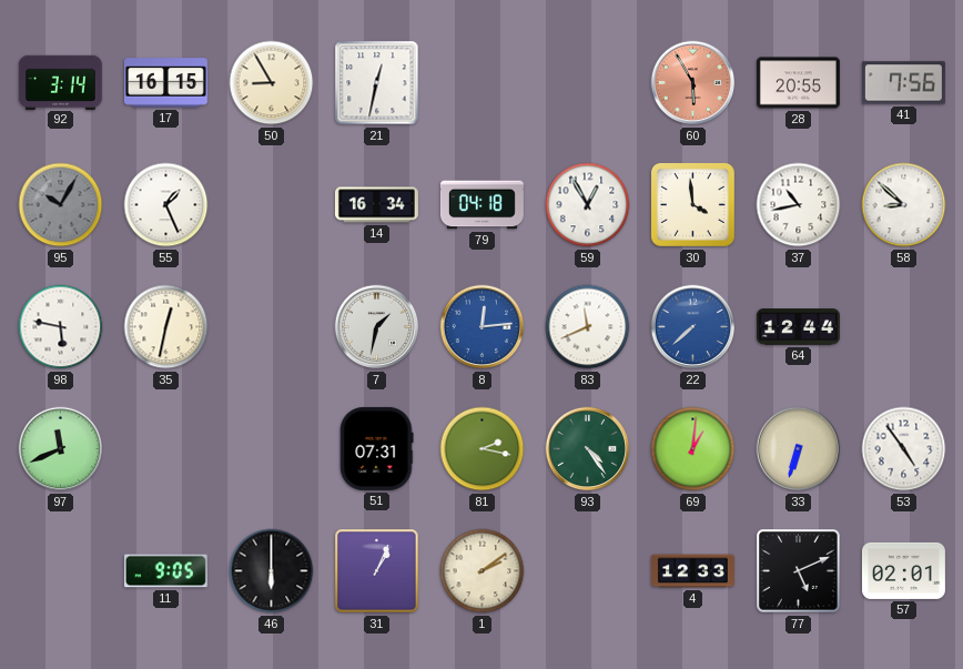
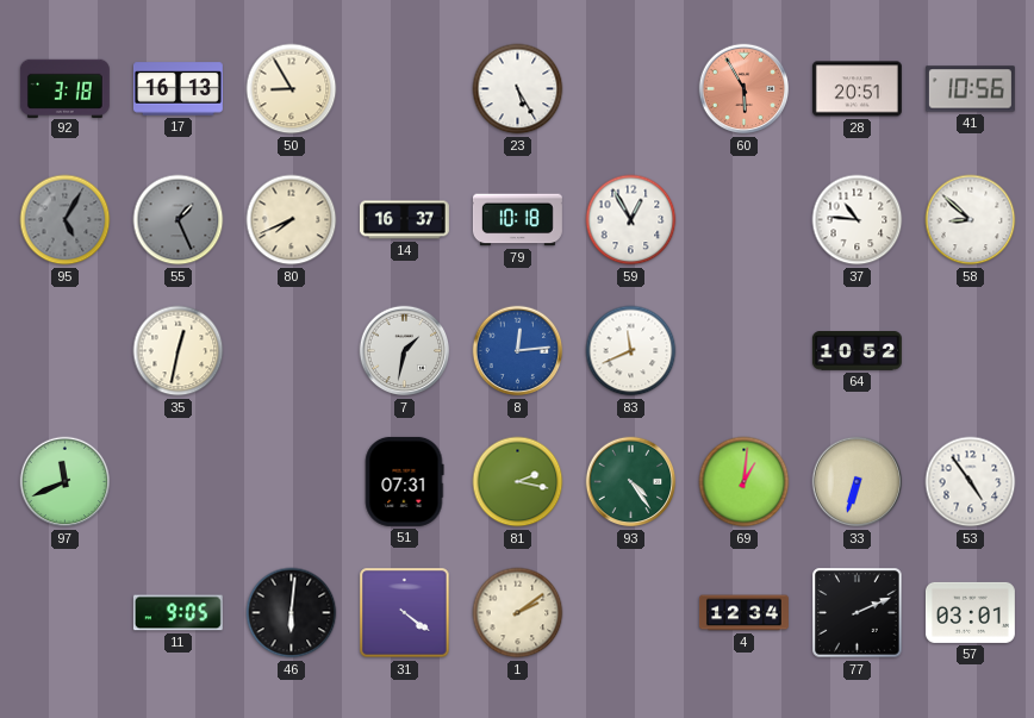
92: 3:14 -> 3:18
17: 16:15 -> 16:13
21: 12:32 -> none
23: none -> 5:25
28: 20:55 -> 20:51
41: 7:56 -> 10:56
95: 10:05 -> 5:05
55 dial: white -> grey
80: none -> 7:41
14: 16:34 -> 16:37
79: 04:18 -> 10:18
30: 3:59 -> none
37: 10:43 -> 10:46
98: 5:47 -> none
22: 7:38 -> none
64: 12:44 -> 10:52
46: 6:00 -> 6:01
31: 1:04 -> 4:21
4: 12:33 -> 12:34
77: 5:11 -> 2:11
57: 02:01 -> 03:01
